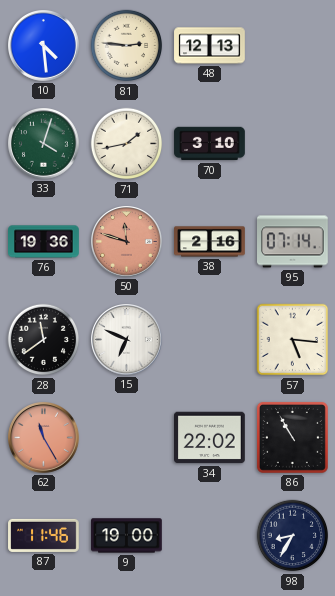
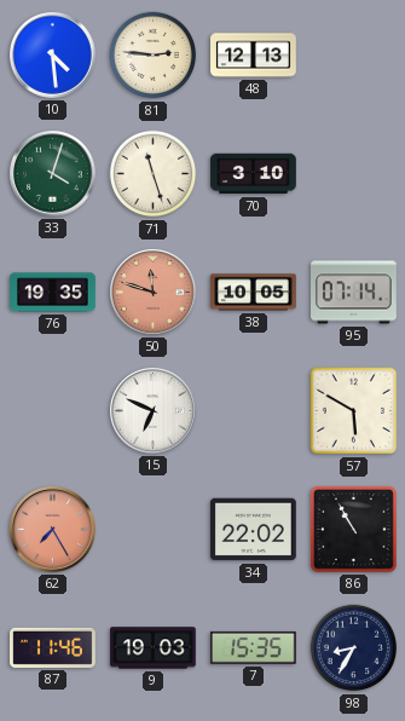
71: 1:43 -> 11:27
76: 19:36 -> 19:35
38: 2:16 -> 10:05
28: 11:39 -> none
57: 5:16 -> 5:50
62: 11:25 -> 7:25
9: 19:00 -> 19:03
7: none -> 15:35
